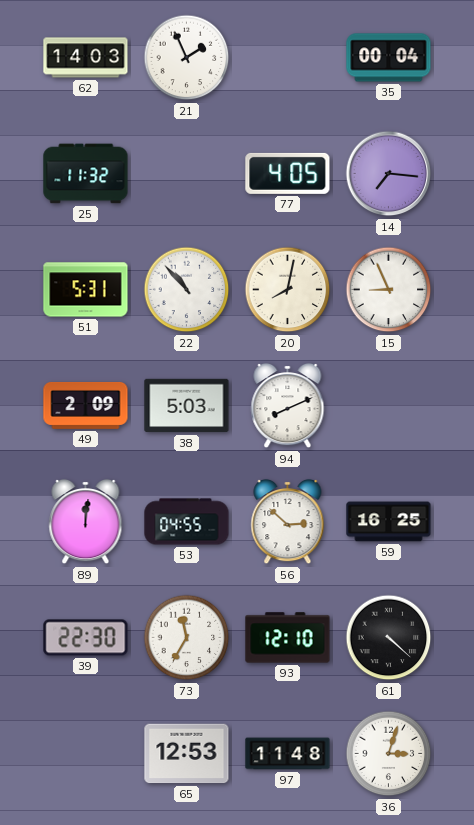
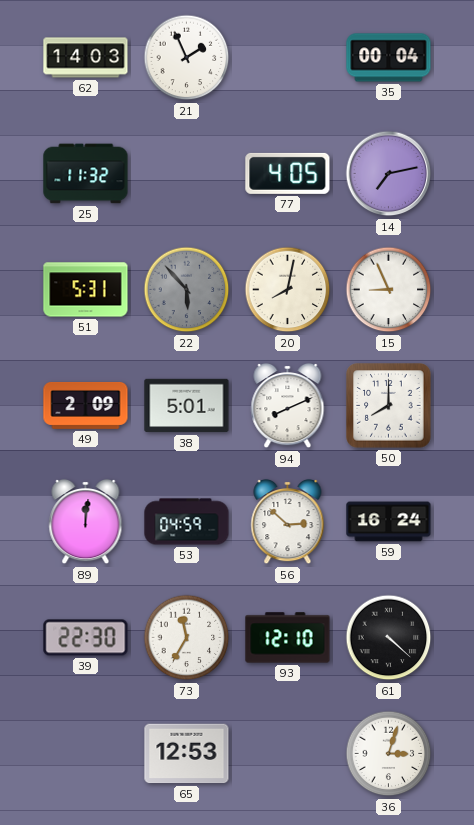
14: 7:16 -> 7:13
22: 10:53 -> 5:53
22 dial: white -> grey
38: 5:03 -> 5:01
50: none -> 8:00
53: 04:55 -> 04:59
59: 16:25 -> 16:24
97: 11:48 -> none
